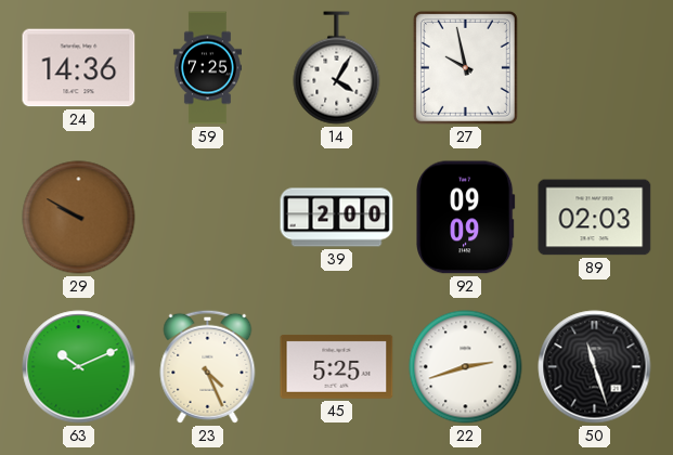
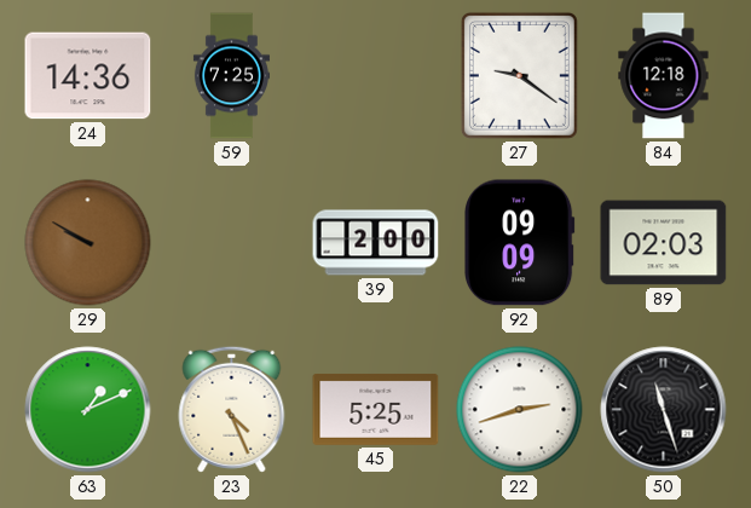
14: 4:05 -> none
27: 9:58 -> 9:21
84: none -> 12:18
63: 10:11 -> 1:11
